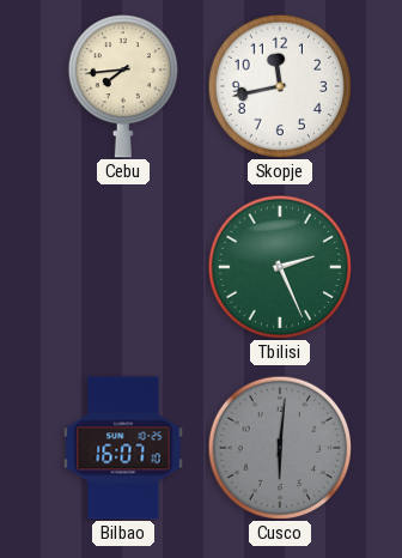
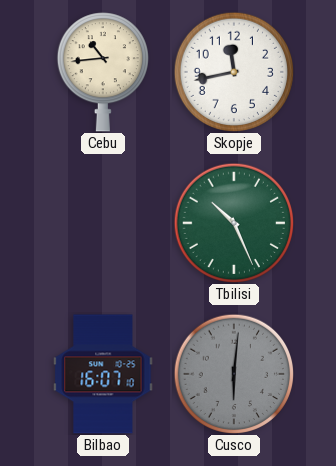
Cebu: 7:44 -> 10:44
Tbilisi: 2:26 -> 10:26
